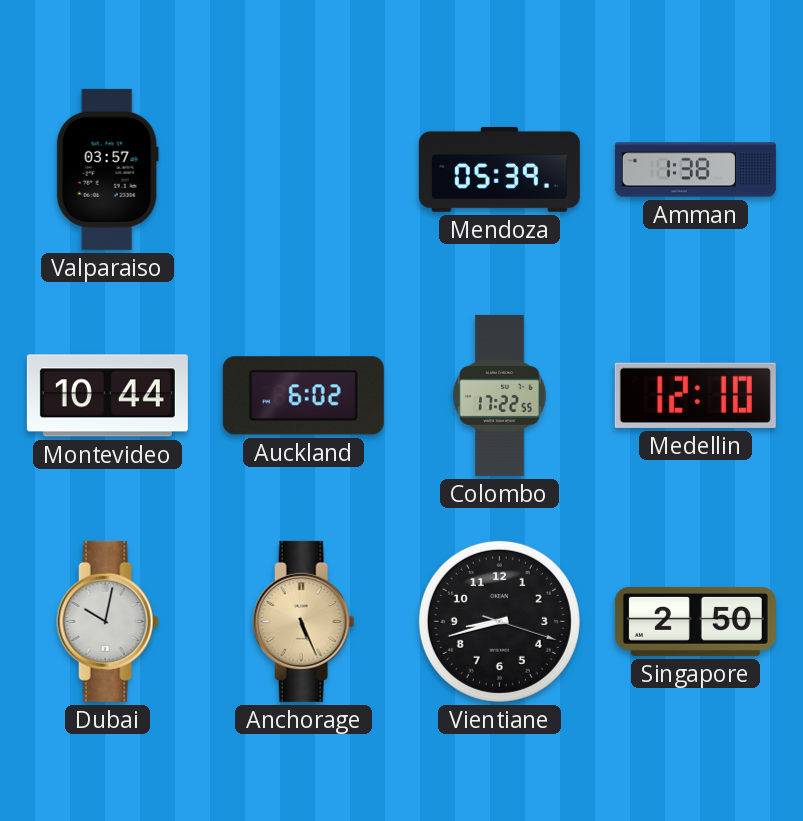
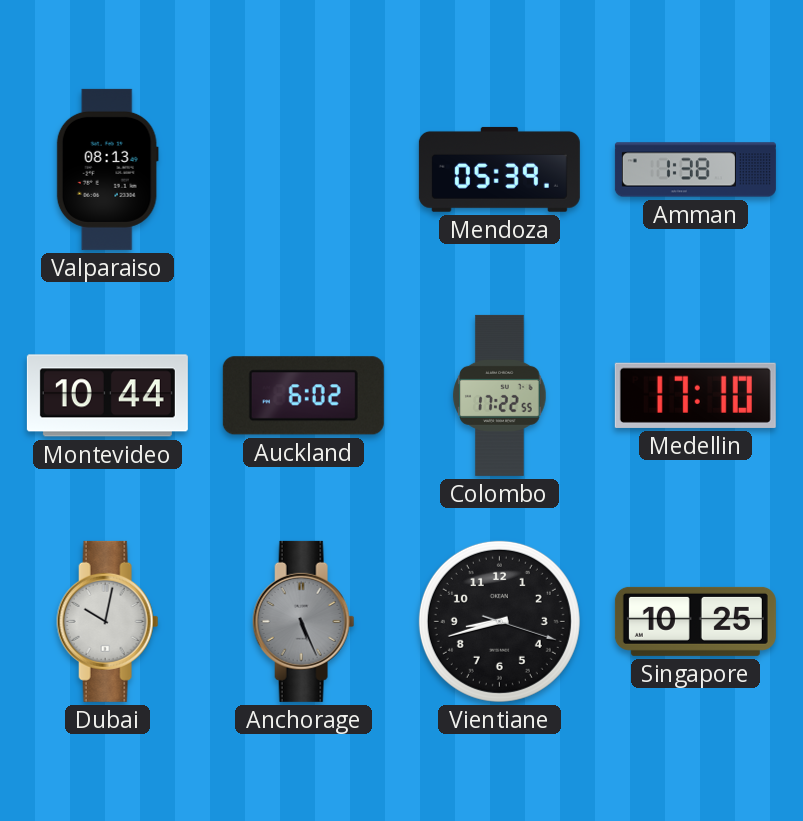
Valparaiso: 03:57 -> 08:13
Medellin: 12:10 -> 17:10
Anchorage dial: champagne -> grey
Singapore: 2:50 -> 10:25
